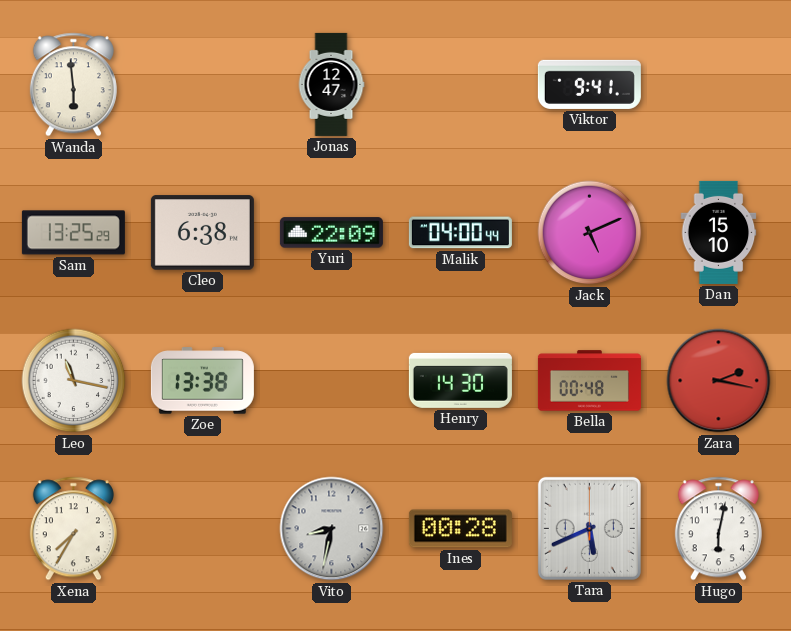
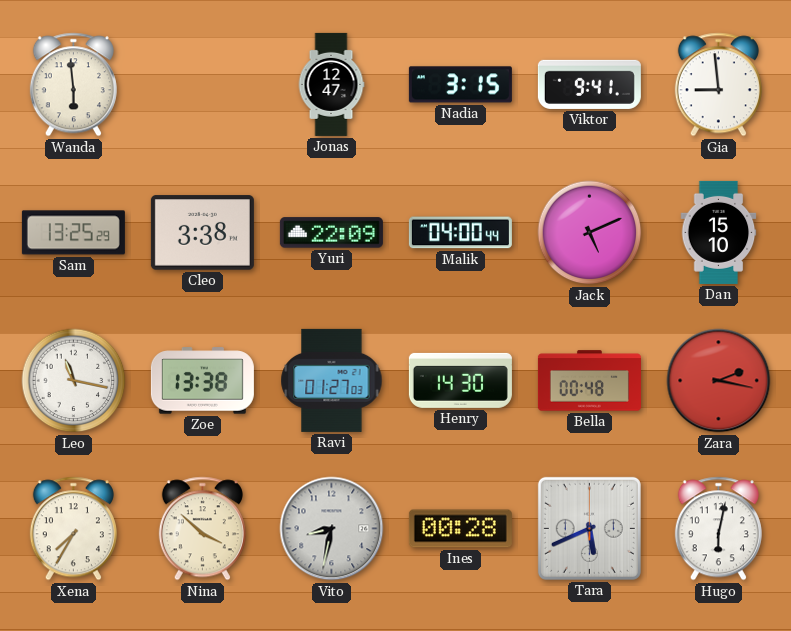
Nadia: none -> 3:15
Gia: none -> 8:59
Cleo: 6:38 -> 3:38
Ravi: none -> 01:27
Nina: none -> 3:52
